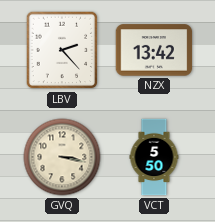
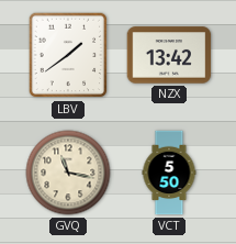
LBV: 2:23 -> 1:39
GVQ: 3:17 -> 11:17
